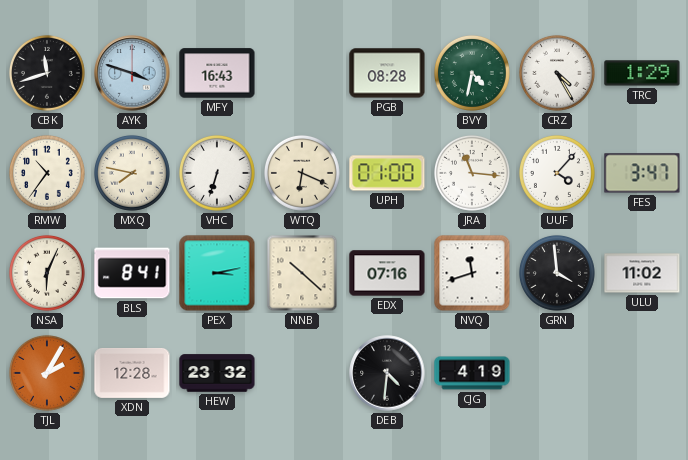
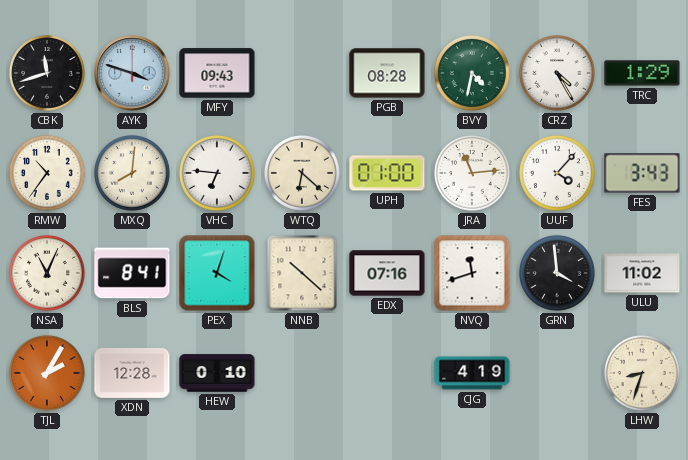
MFY: 16:43 -> 09:43
MXQ: 7:47 -> 8:01
VHC: 6:33 -> 6:46
WTQ: 6:19 -> 6:22
JRA: 11:16 -> 11:14
FES: 3:47 -> 3:43
NSA: 6:04 -> 11:04
PEX: 3:13 -> 4:03
HEW: 23:32 -> 0:10
DEB: 4:31 -> none
LHW: none -> 8:33
